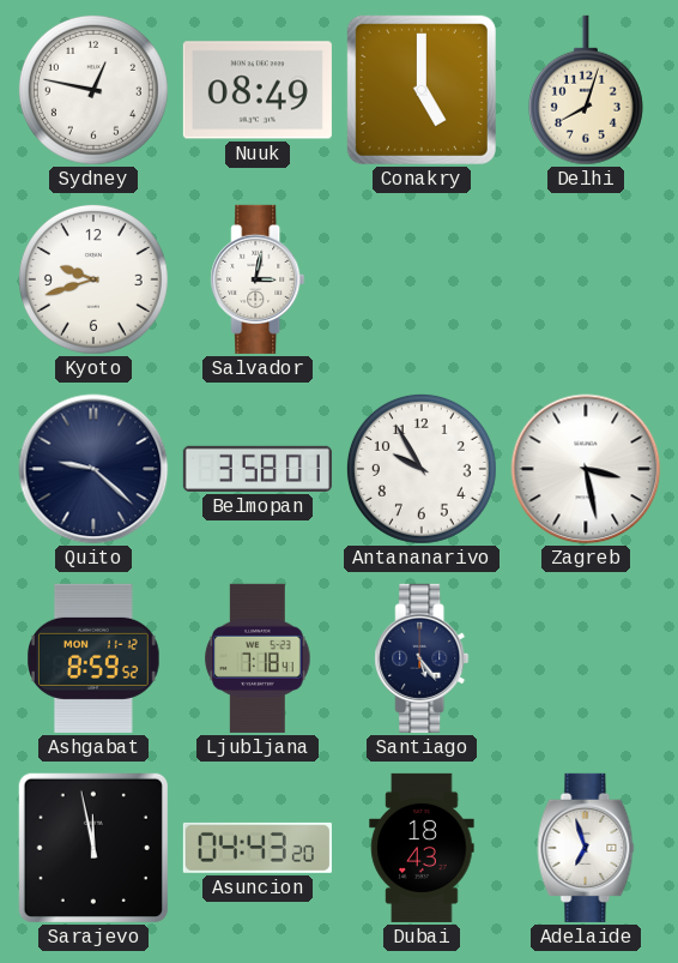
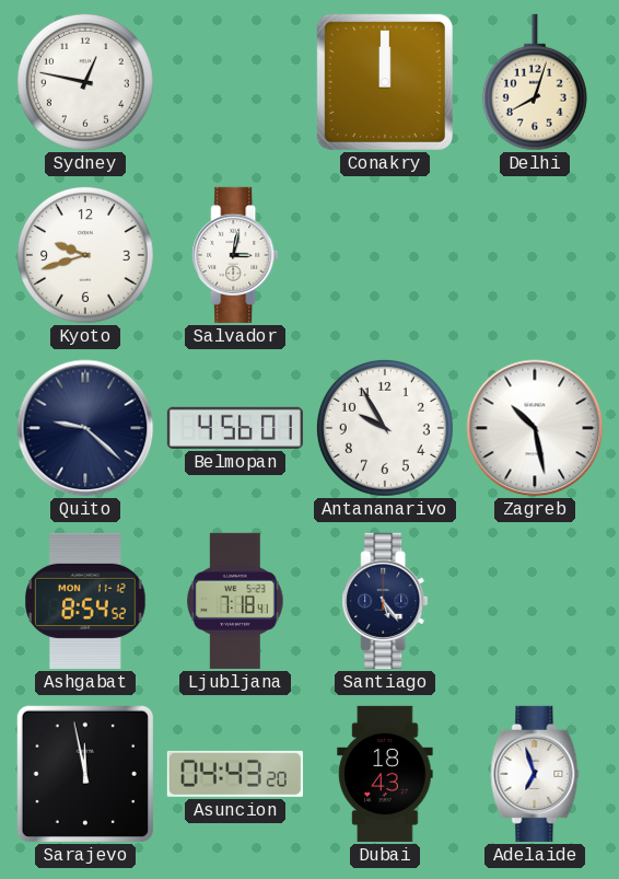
Nuuk: 08:49 -> none
Conakry: 5:00 -> 12:00
Belmopan: 3:58 -> 4:56
Zagreb: 3:28 -> 10:28
Ashgabat: 8:59 -> 8:54
